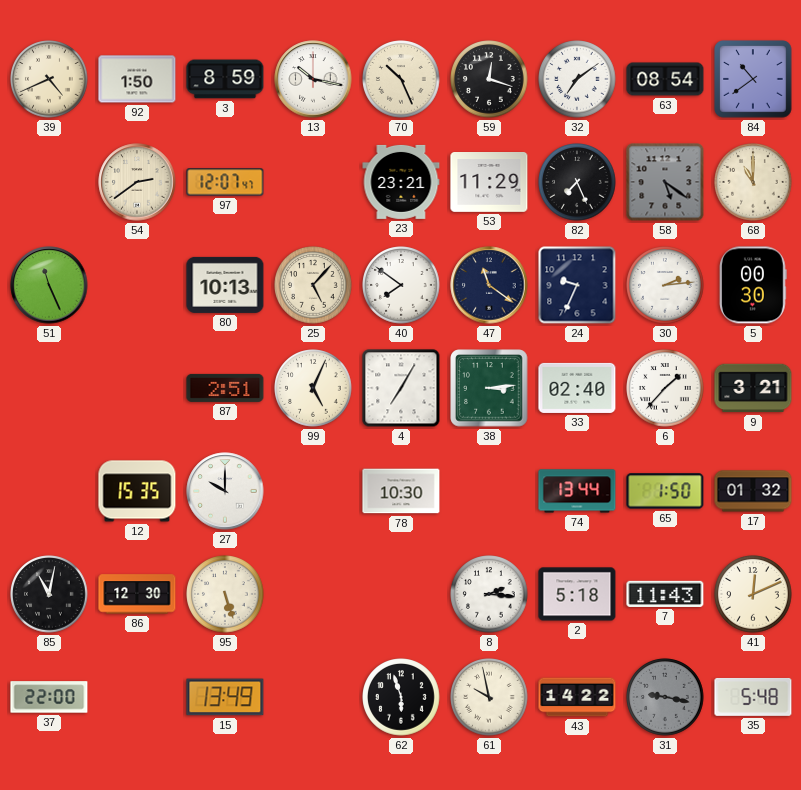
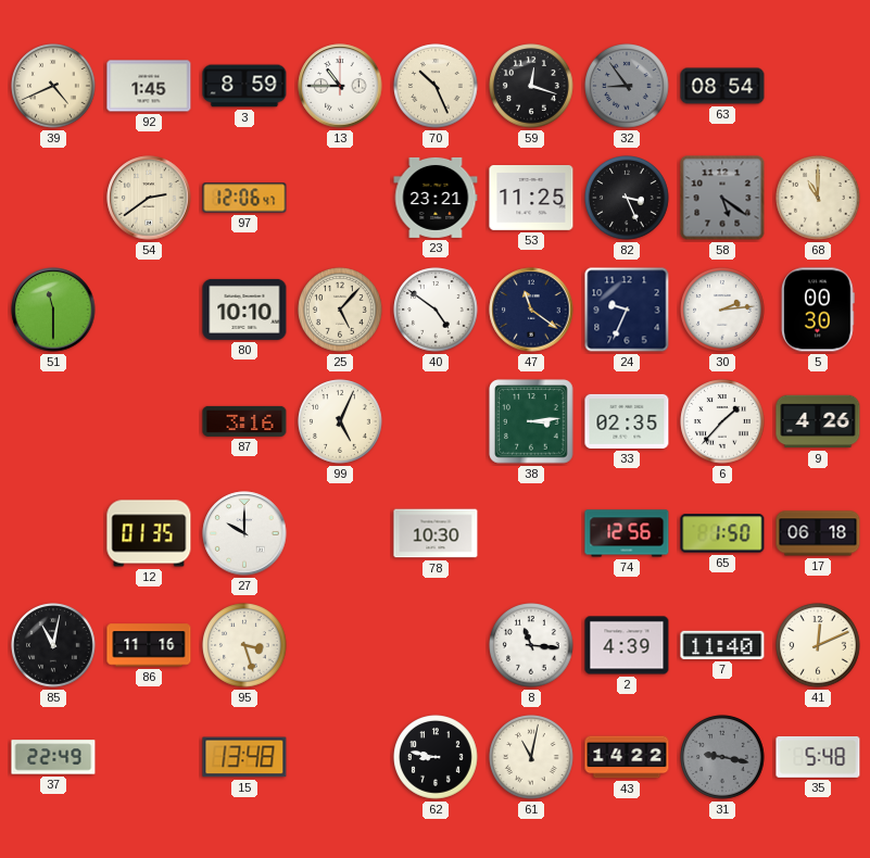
92: 1:50 -> 1:45
13: 10:17 -> 10:45
32: 7:09 -> 8:54
32 dial: white -> grey
84: 10:39 -> none
97: 12:07 -> 12:06
53: 11:29 -> 11:25
82: 7:26 -> 3:26
51: 11:26 -> 11:30
80: 10:13 -> 10:10
40: 7:51 -> 4:51
87: 2:51 -> 3:16
4: 7:05 -> none
33: 02:40 -> 02:35
9: 3:21 -> 4:26
12: 15:35 -> 01:35
74: 13:44 -> 12:56
17: 01:32 -> 06:18
86: 12:30 -> 11:16
95: 5:27 -> 3:27
8: 2:16 -> 11:16
2: 5:18 -> 4:39
7: 11:43 -> 11:40
37: 22:00 -> 22:49
15: 13:49 -> 13:48
62: 5:57 -> 8:47
61: 9:58 -> 11:02
